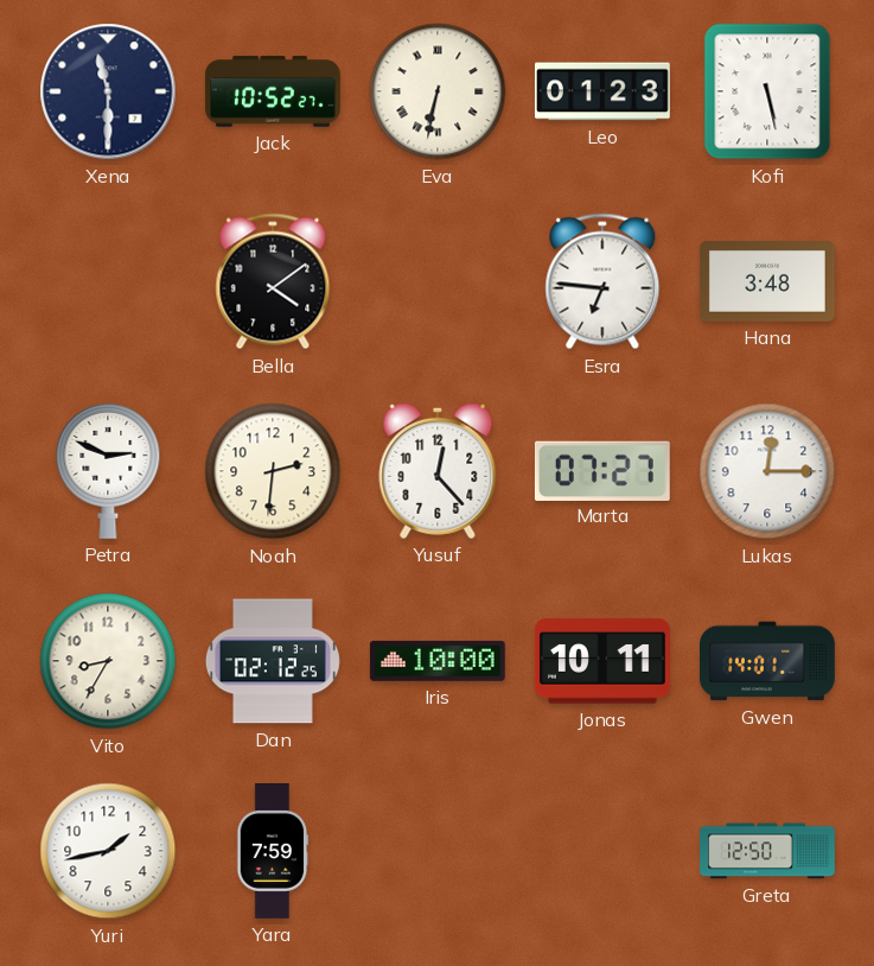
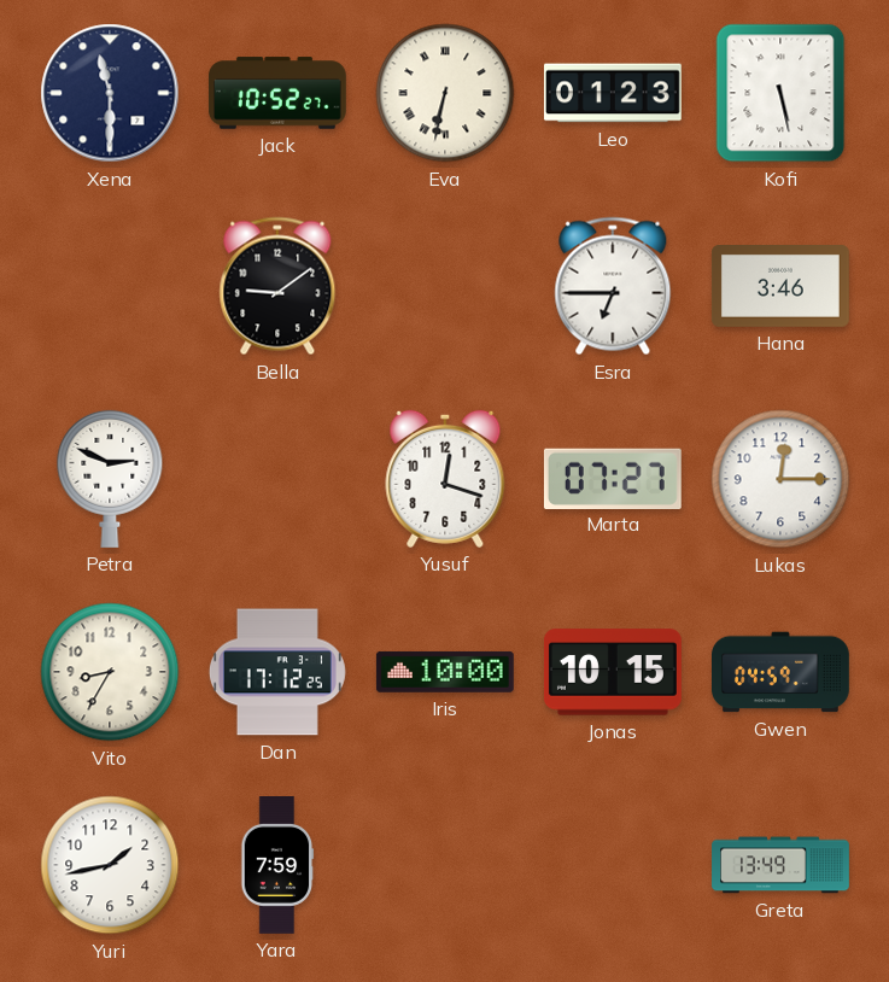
Bella: 4:09 -> 9:09
Esra: 6:46 -> 6:45
Hana: 3:48 -> 3:46
Noah: 2:31 -> none
Yusuf: 12:23 -> 12:18
Dan: 02:12 -> 17:12
Jonas: 10:11 -> 10:15
Gwen: 14:01 -> 04:59
Greta: 12:50 -> 13:49
